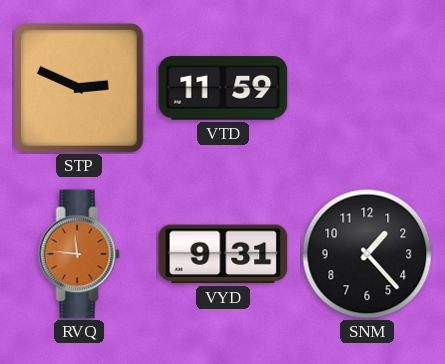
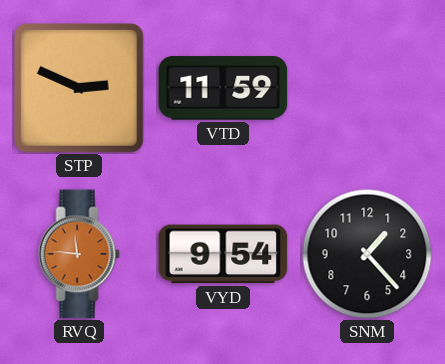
VYD: 9:31 -> 9:54
